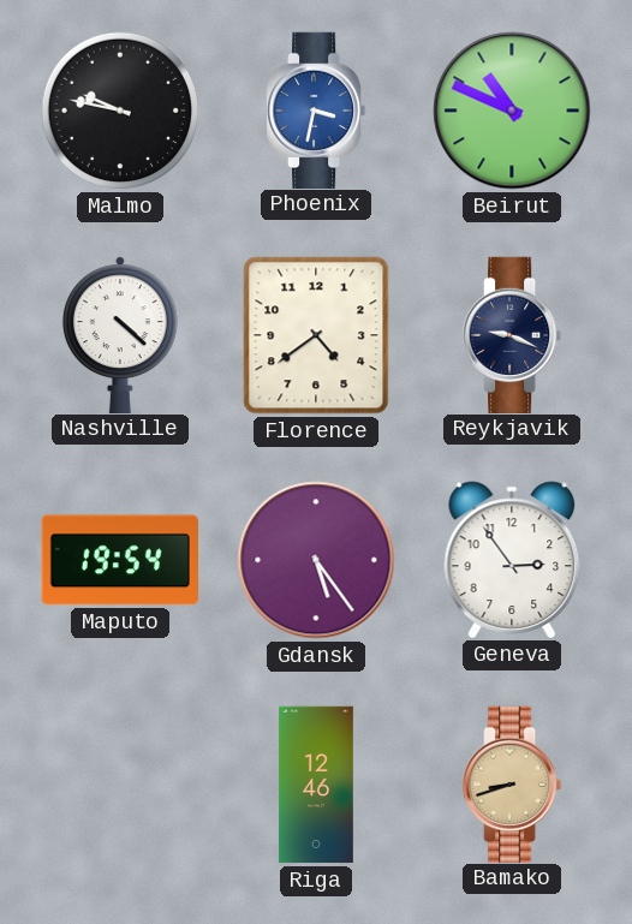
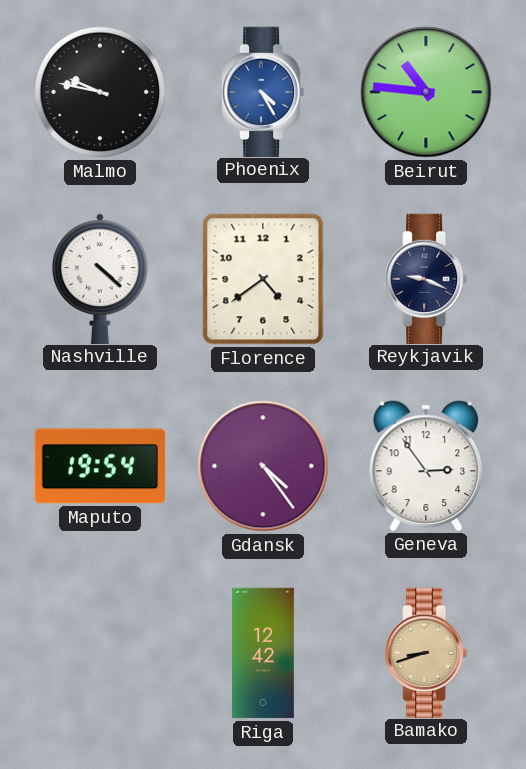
Phoenix: 3:32 -> 4:25
Beirut: 10:49 -> 10:46
Gdansk: 5:24 -> 4:24
Riga: 12:46 -> 12:42
